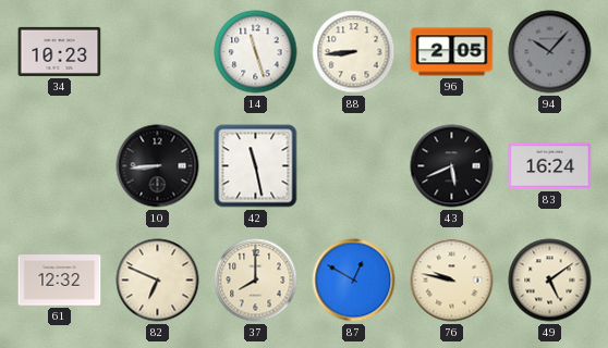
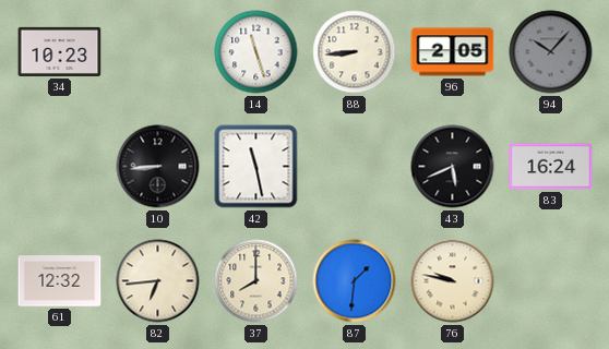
82: 6:49 -> 6:44
87: 12:50 -> 1:31
49: 5:09 -> none
